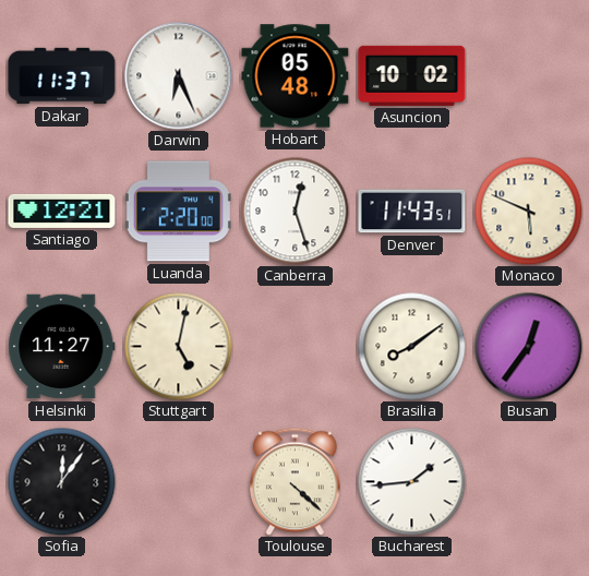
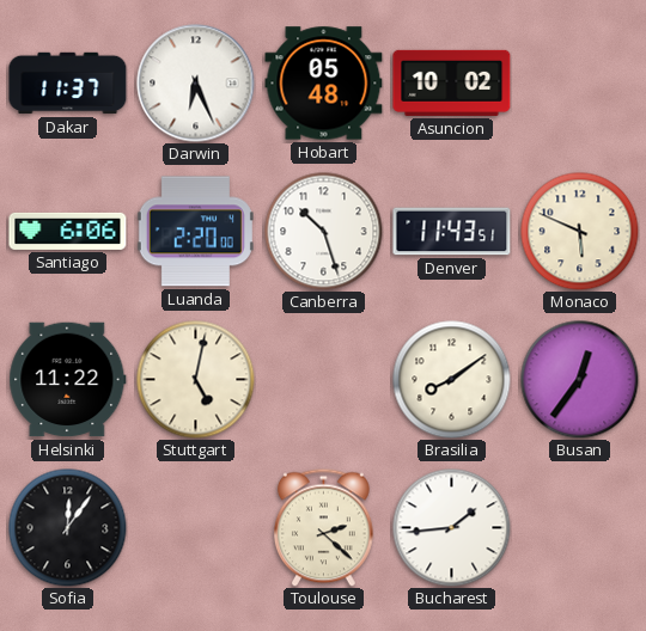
Santiago: 12:21 -> 6:06
Canberra: 12:27 -> 10:27
Helsinki: 11:27 -> 11:22
Toulouse: 4:22 -> 2:22
